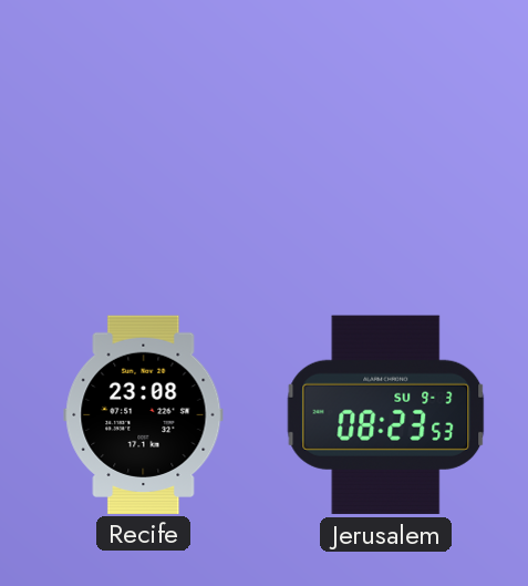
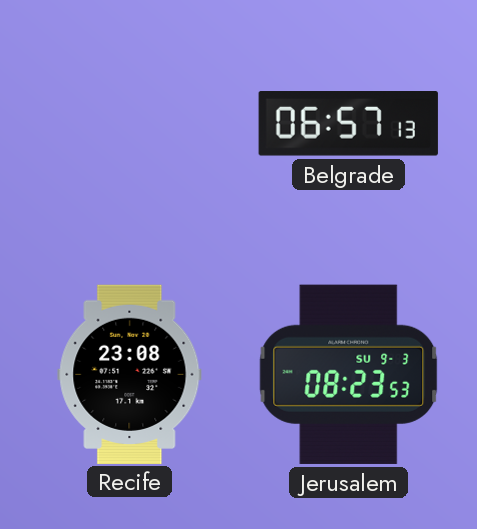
Belgrade: none -> 06:57
